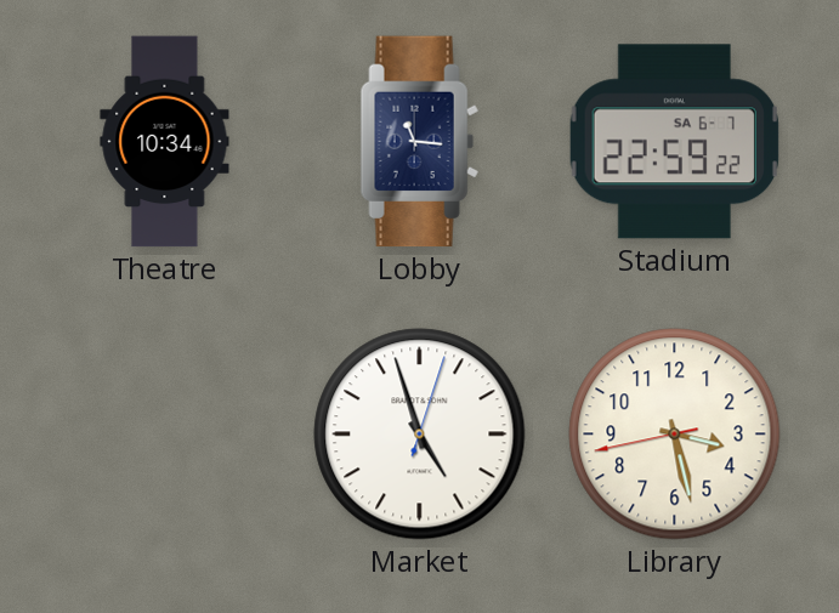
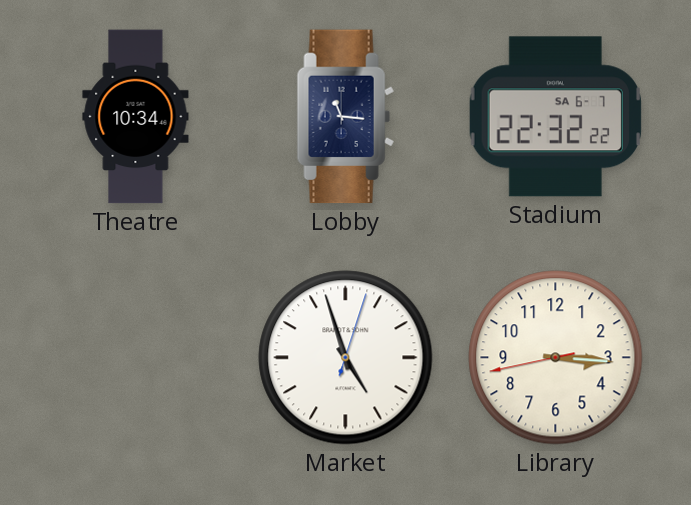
Stadium: 22:59 -> 22:32
Library: 3:27 -> 3:15
